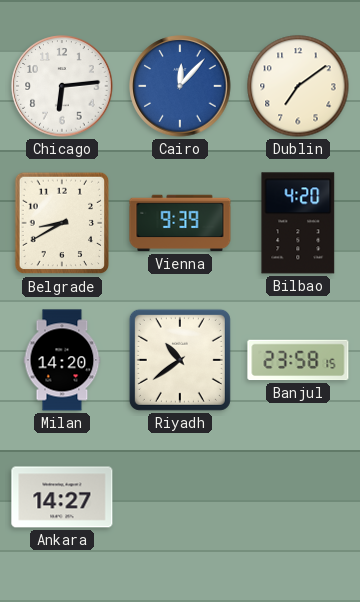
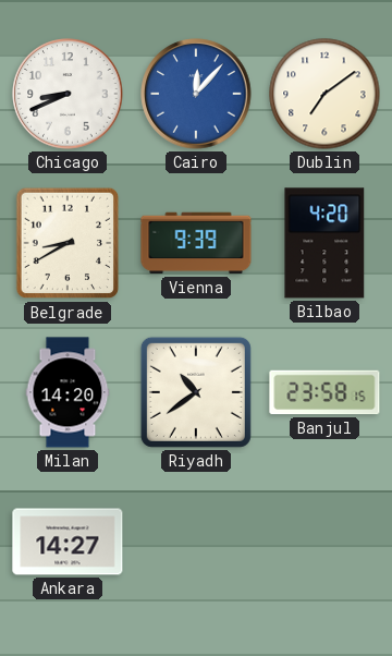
Chicago: 6:14 -> 8:41
